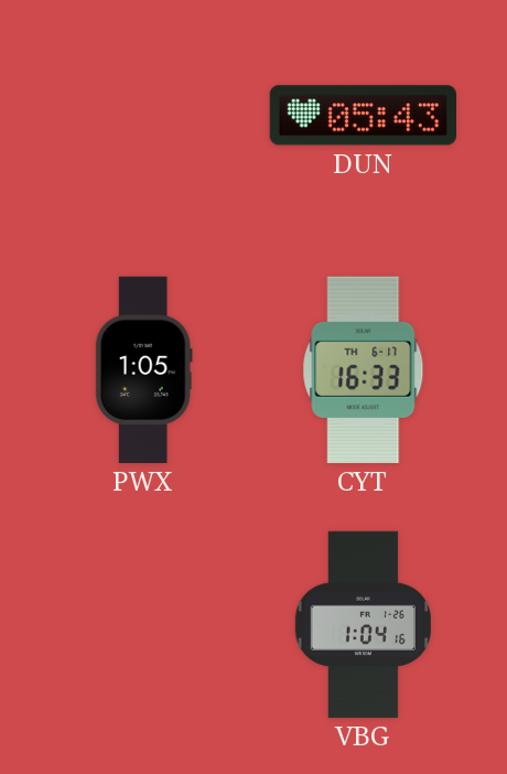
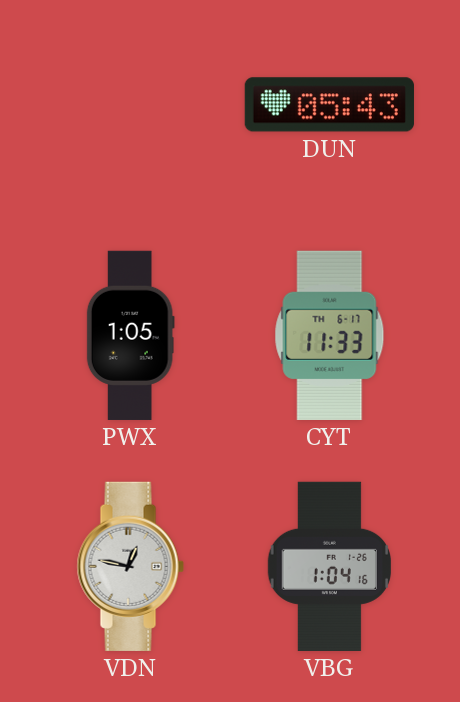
CYT: 16:33 -> 11:33
VDN: none -> 12:47
